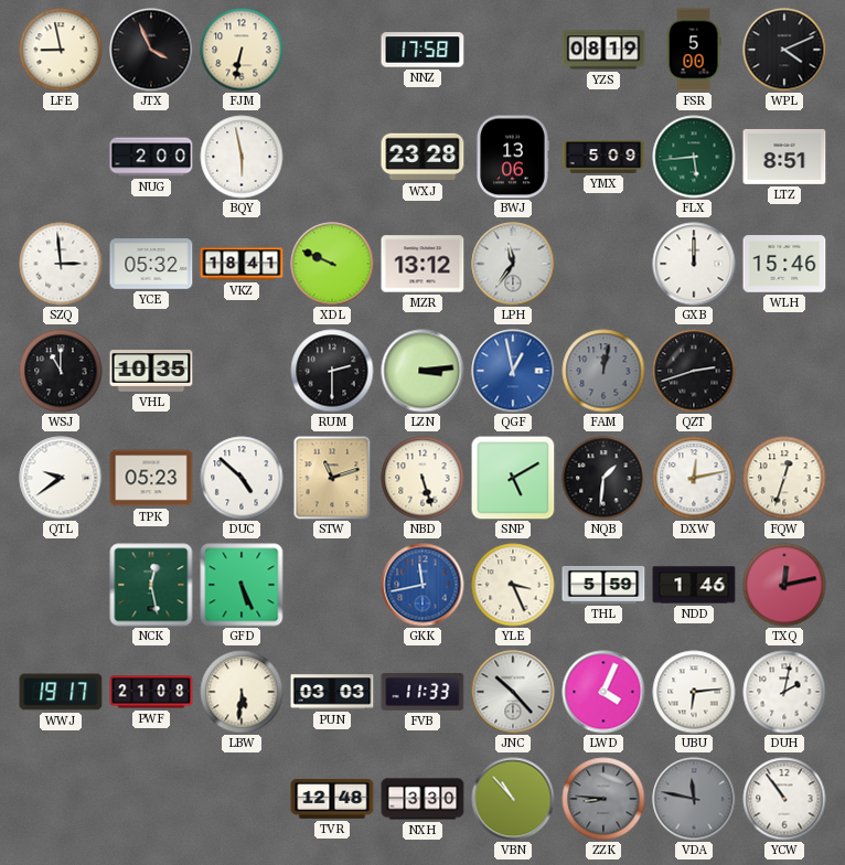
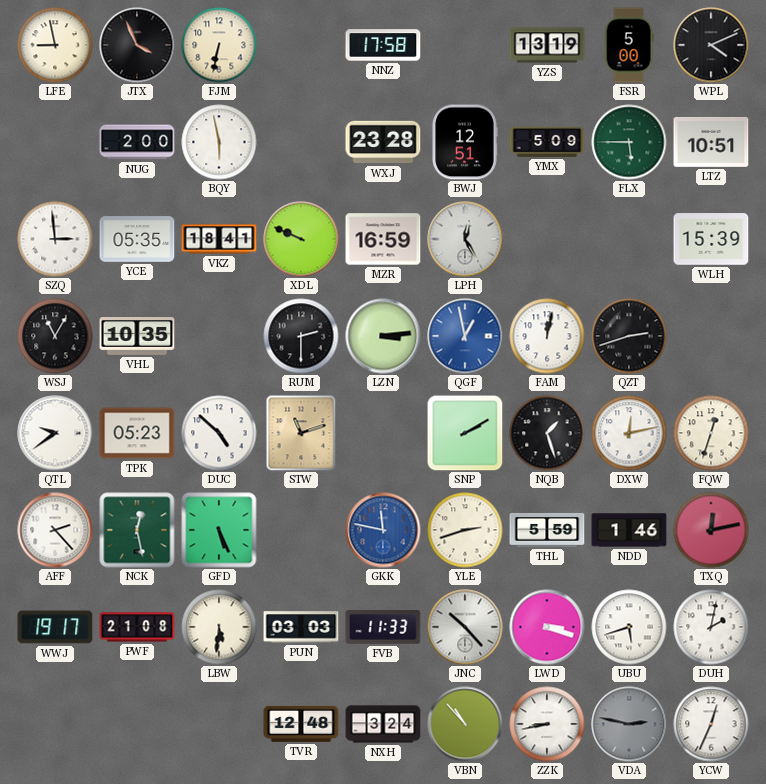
YZS: 08:19 -> 13:19
BWJ: 13:06 -> 12:51
FLX: 5:44 -> 5:45
LTZ: 8:51 -> 10:51
YCE: 05:32 -> 05:35
MZR: 13:12 -> 16:59
LPH: 11:36 -> 12:25
GXB: 12:00 -> none
WLH: 15:46 -> 15:39
WSJ: 11:00 -> 11:05
FAM dial: grey -> white
NBD: 5:27 -> none
SNP: 5:10 -> 2:10
NQB: 1:31 -> 1:27
AFF: none -> 2:23
GKK: 11:43 -> 11:47
YLE: 3:26 -> 2:42
LWD: 4:04 -> 3:18
UBU: 6:14 -> 5:42
NXH: 3:30 -> 3:24
ZZK: 8:46 -> 8:43
ZZK dial: grey -> white
VDA: 11:47 -> 2:47
YCW: 10:54 -> 12:34
